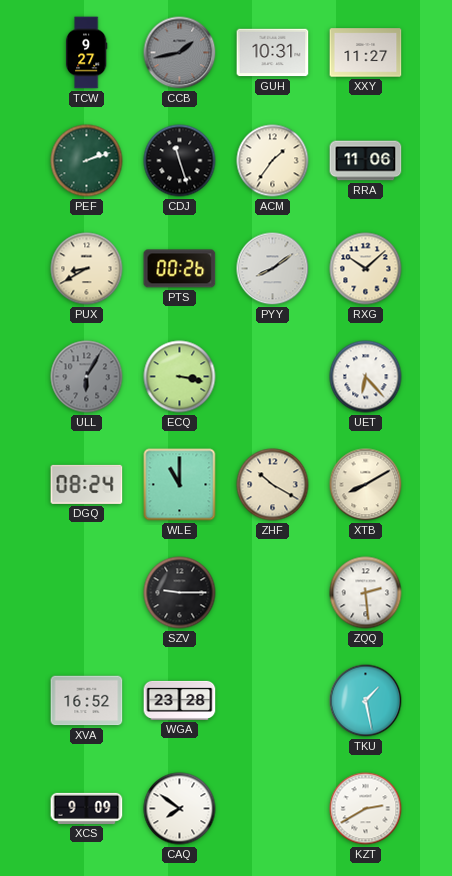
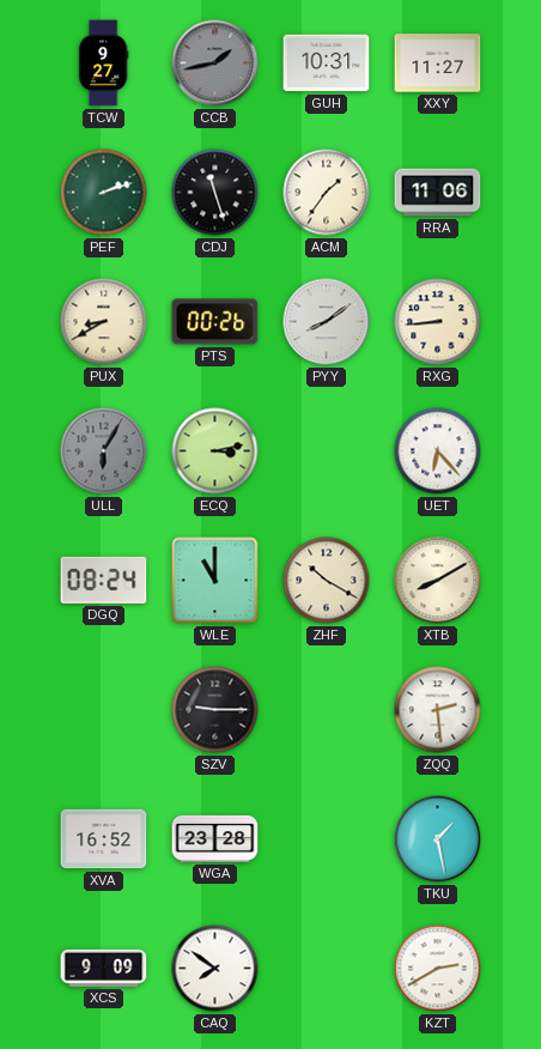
RXG: 10:08 -> 8:44
ECQ: 3:17 -> 3:13
